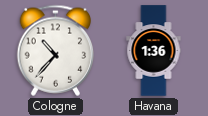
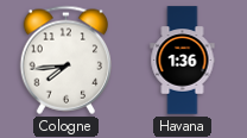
Cologne: 10:37 -> 7:44
